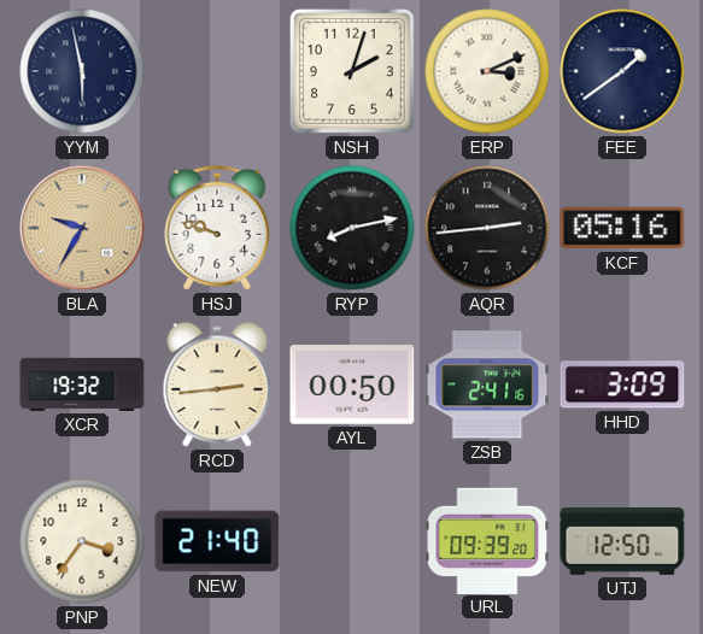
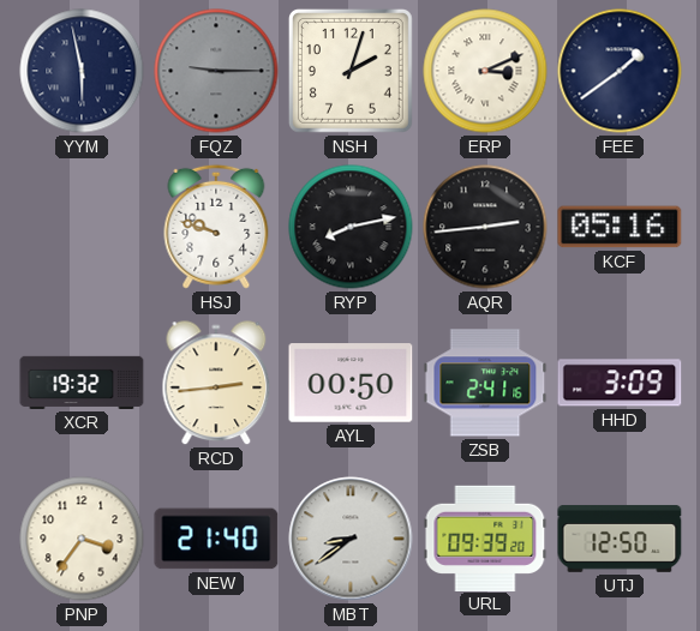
FQZ: none -> 9:15
BLA: 9:35 -> none
MBT: none -> 8:39
